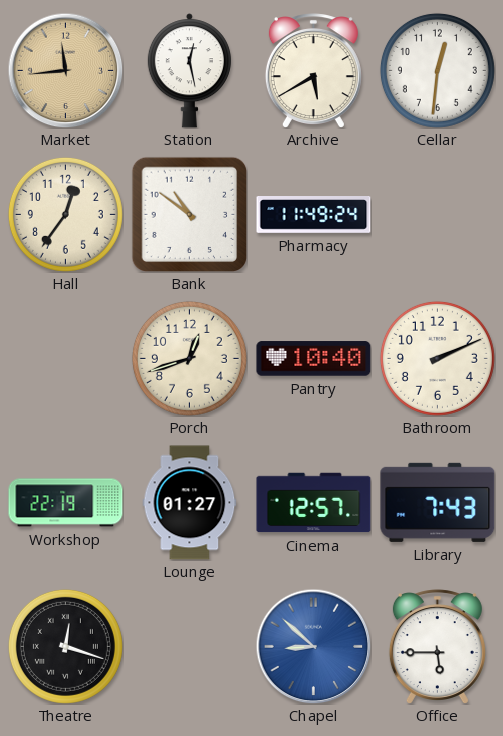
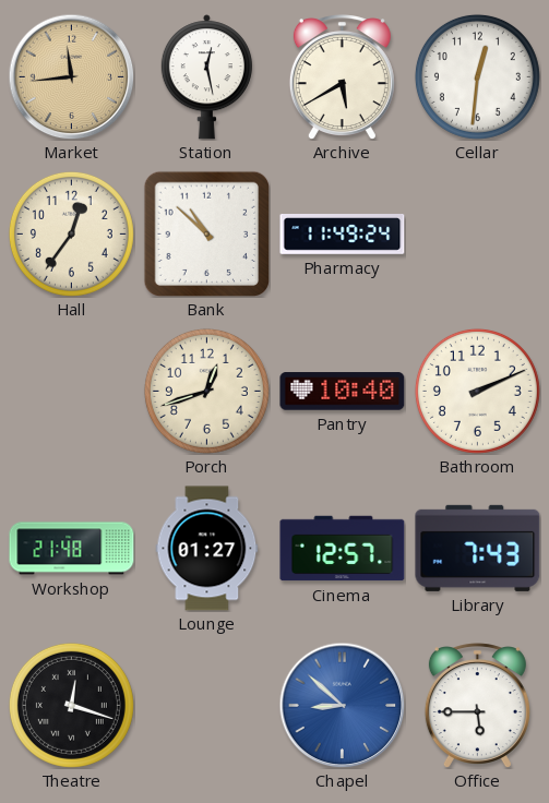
Bank: 10:51 -> 10:52
Workshop: 22:19 -> 21:48
